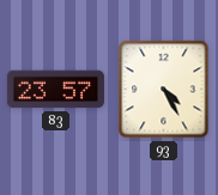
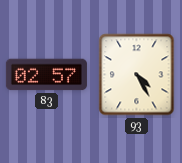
83: 23:57 -> 02:57
